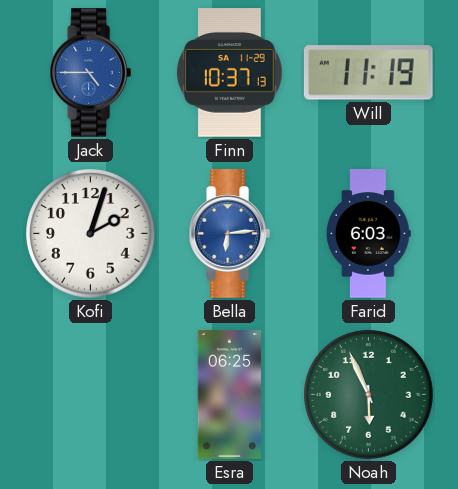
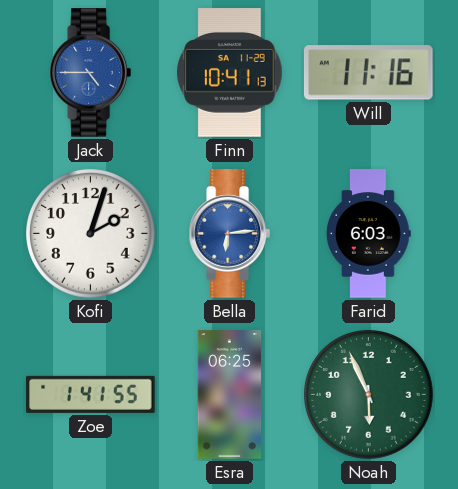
Finn: 10:37 -> 10:41
Will: 11:19 -> 11:16
Zoe: none -> 1:41
